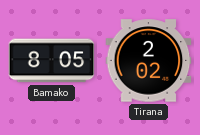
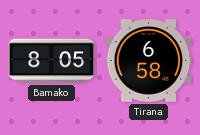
Tirana: 2:02 -> 6:58
